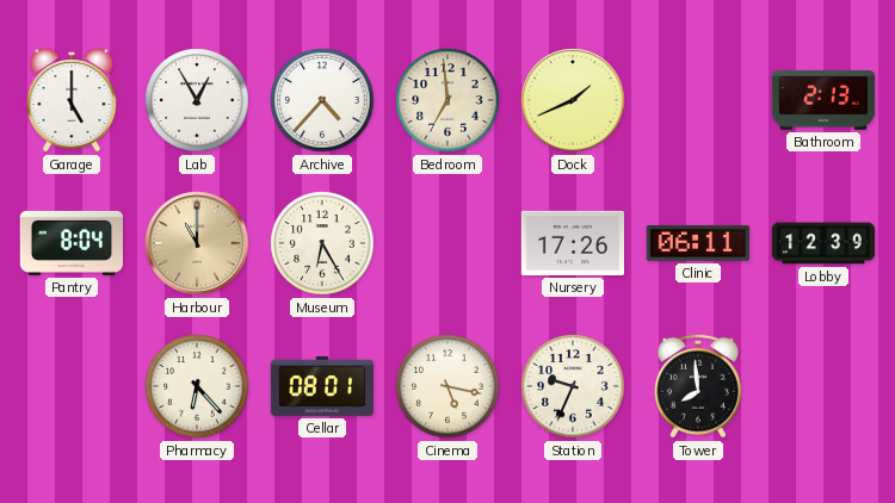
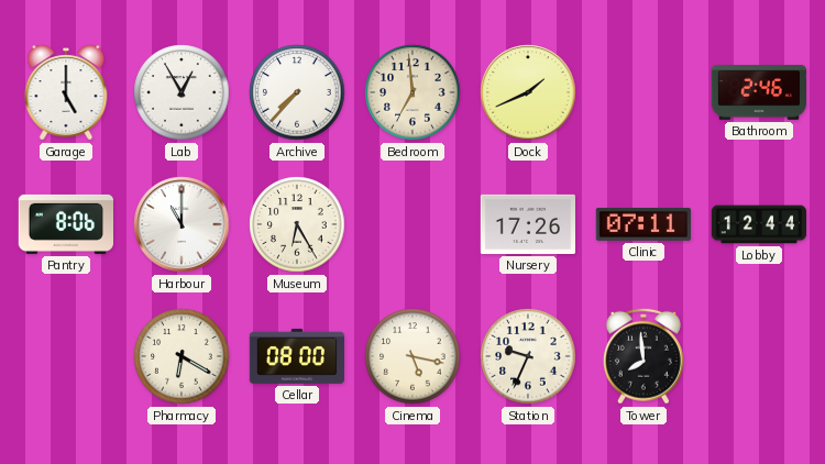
Archive: 4:37 -> 7:37
Bathroom: 2:13 -> 2:46
Pantry: 8:04 -> 8:06
Harbour dial: champagne -> white
Clinic: 06:11 -> 07:11
Lobby: 12:39 -> 12:44
Pharmacy: 6:23 -> 6:20
Cellar: 08:01 -> 08:00
